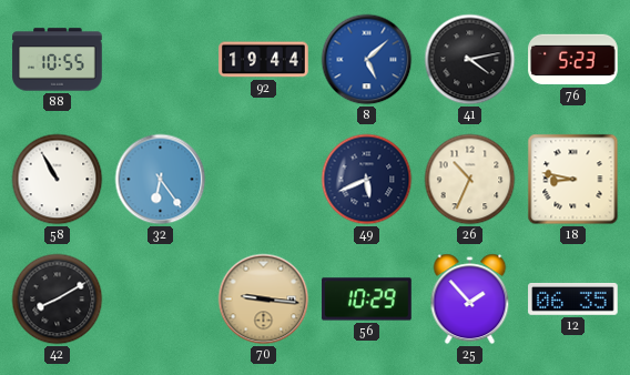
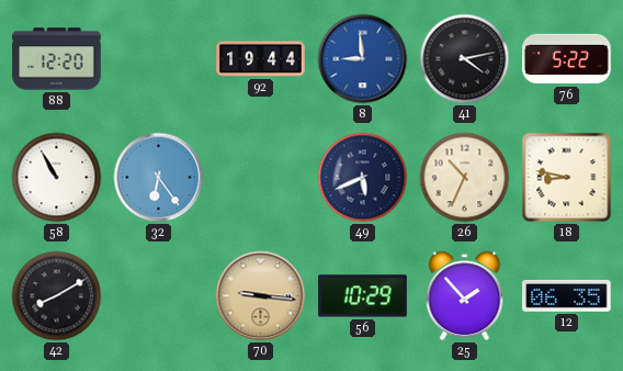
88: 10:55 -> 12:20
8: 5:08 -> 8:59
76: 5:23 -> 5:22
